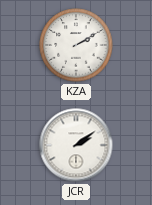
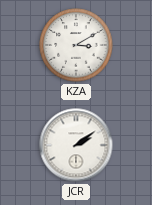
KZA: 2:10 -> 3:10
